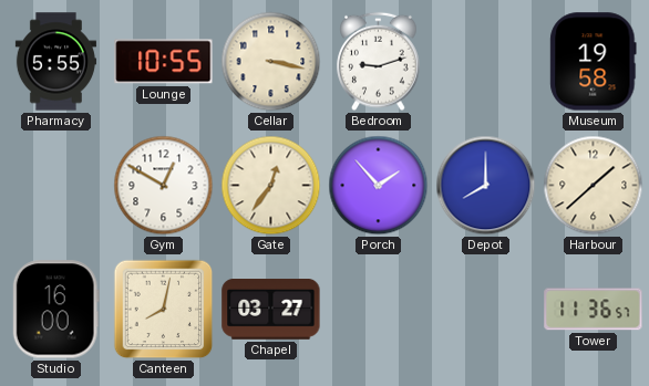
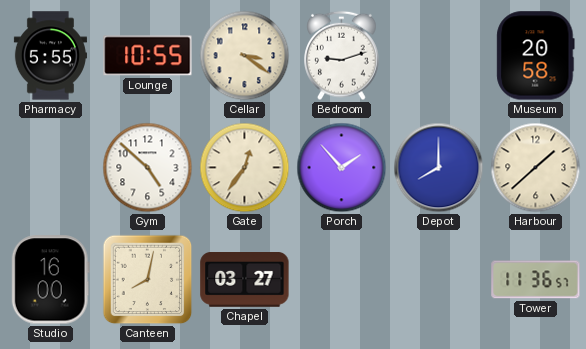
Cellar: 3:17 -> 3:21
Museum: 19:58 -> 20:58
Gym: 12:50 -> 4:52
